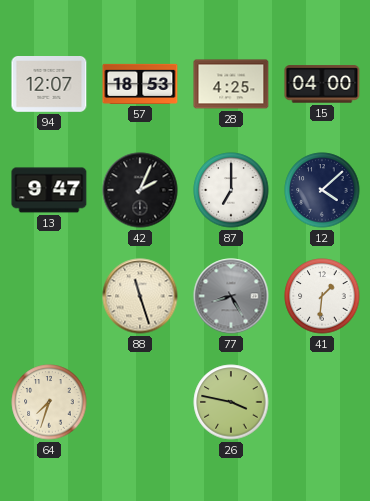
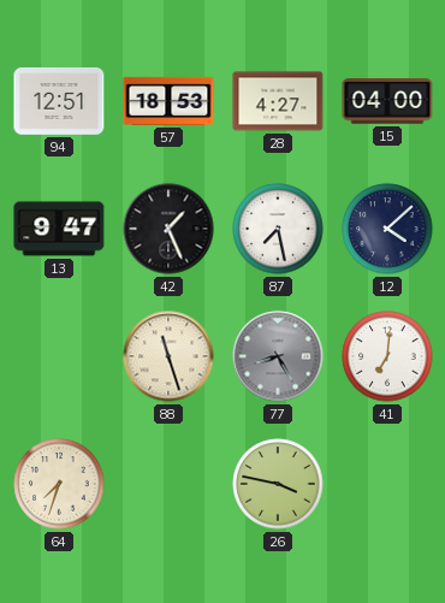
94: 12:07 -> 12:51
28: 4:25 -> 4:27
42: 2:04 -> 1:26
87: 7:00 -> 7:28
41: 1:31 -> 7:01
